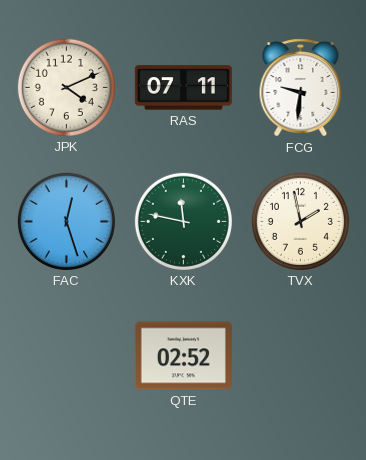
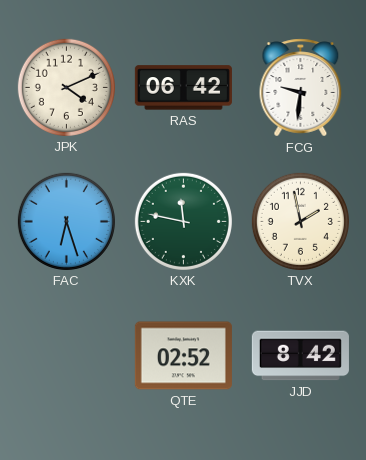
RAS: 07:11 -> 06:42
FAC: 12:27 -> 6:27
JJD: none -> 8:42
